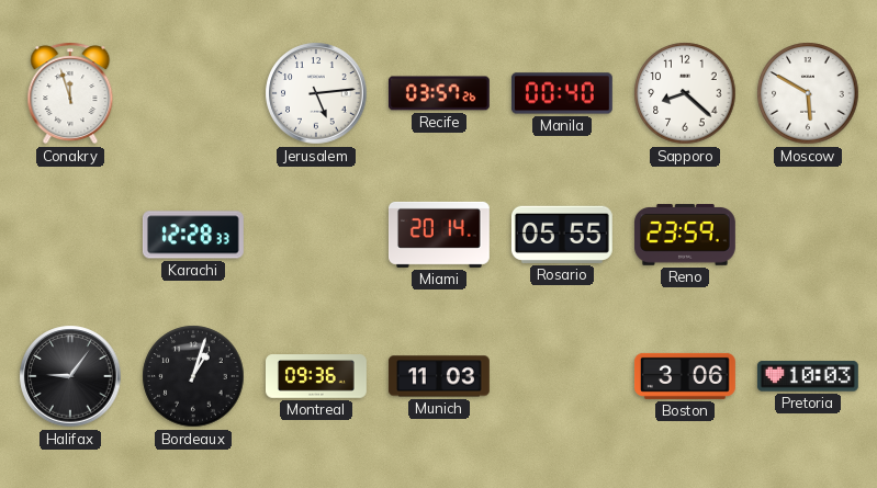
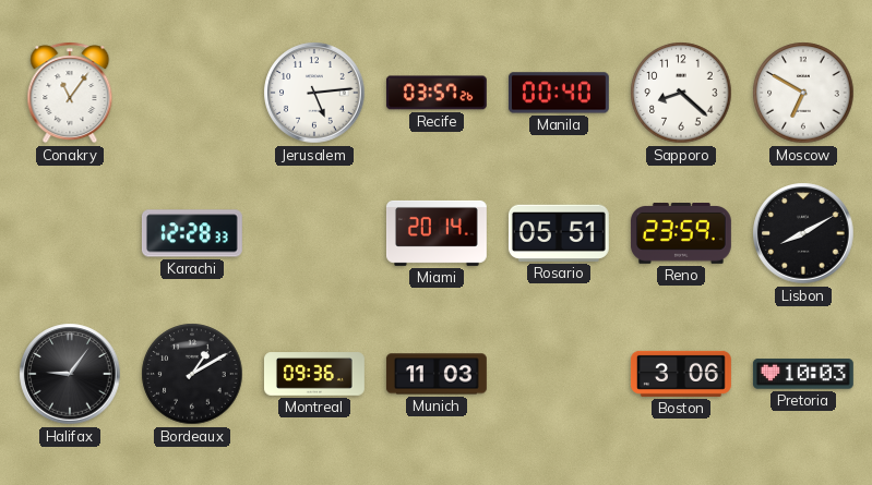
Conakry: 11:57 -> 11:06
Moscow: 5:50 -> 6:50
Rosario: 05:55 -> 05:51
Lisbon: none -> 8:10
Bordeaux: 1:03 -> 1:10
